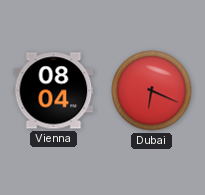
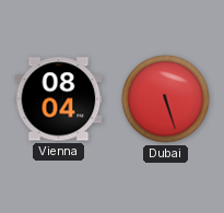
Dubai: 6:19 -> 5:27
